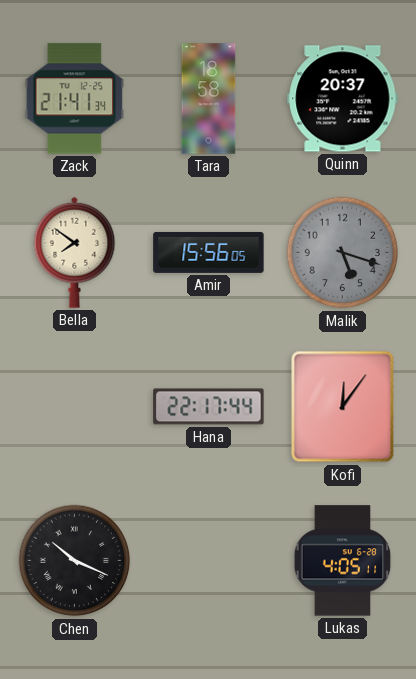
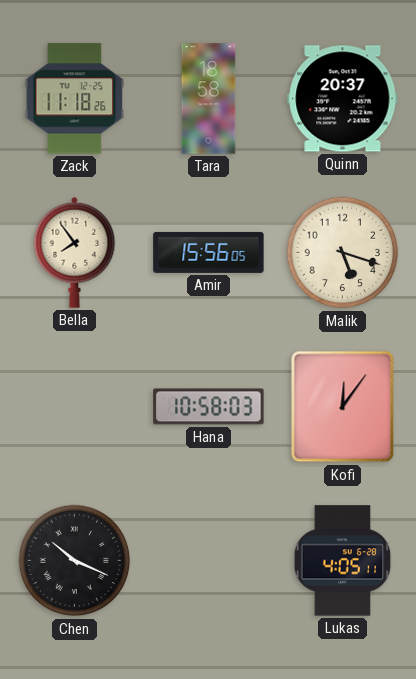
Zack: 21:41 -> 11:18
Bella: 7:51 -> 7:54
Malik dial: grey -> cream
Hana: 22:17 -> 10:58
